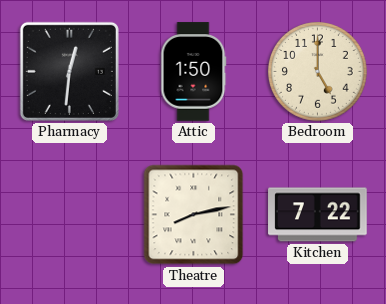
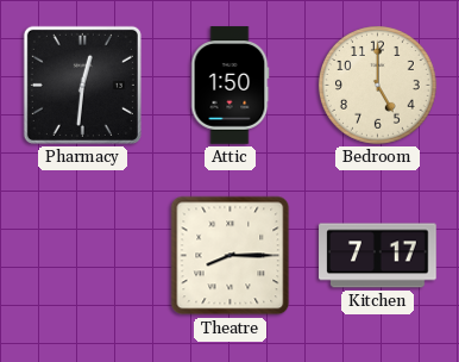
Theatre: 8:13 -> 8:15
Kitchen: 7:22 -> 7:17
